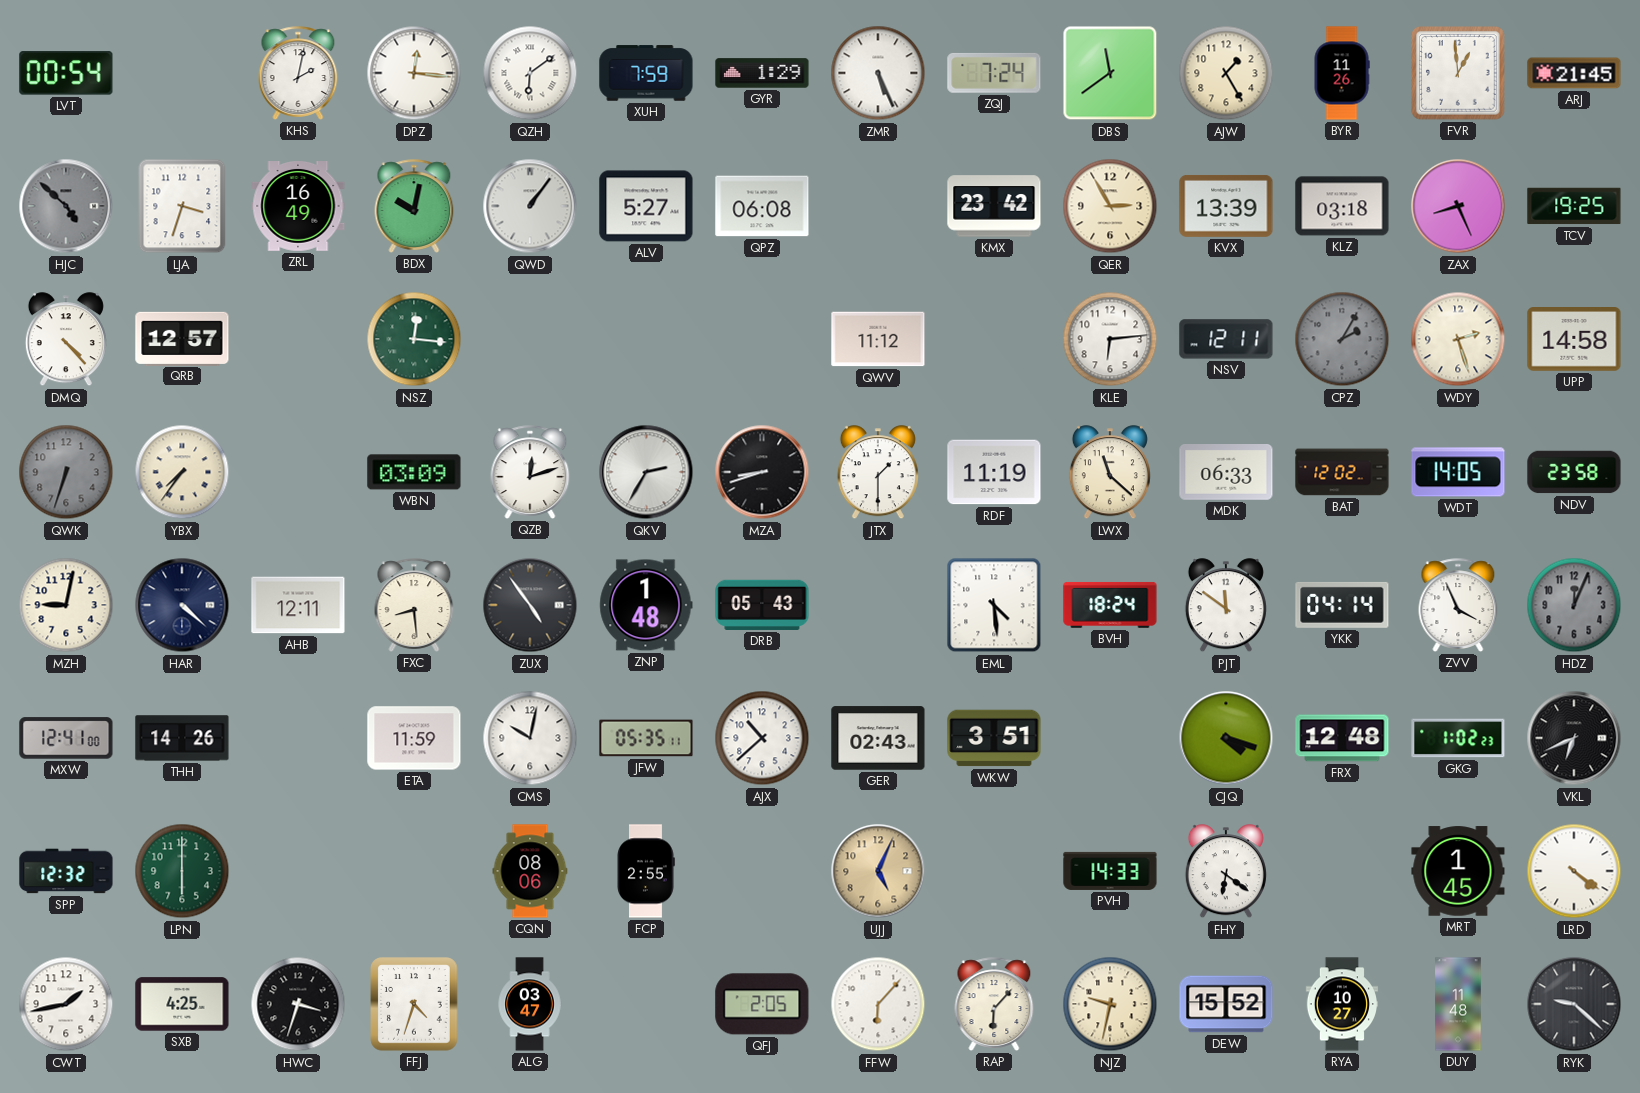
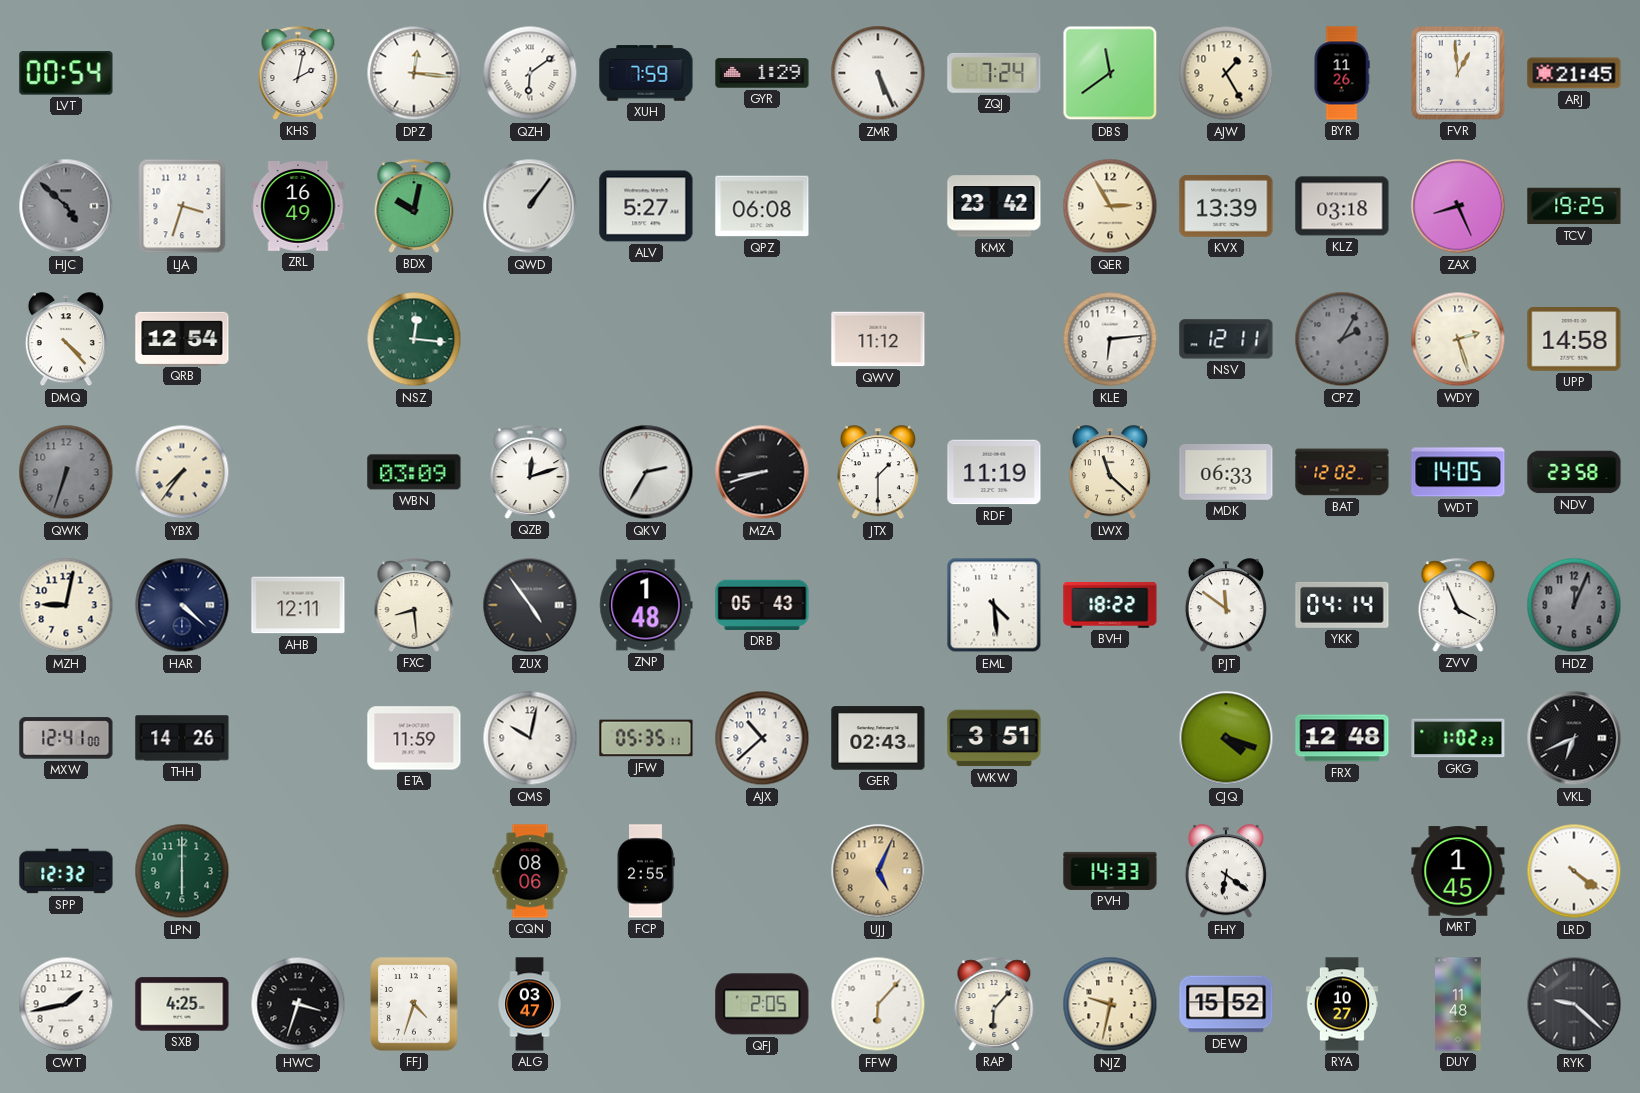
QRB: 12:57 -> 12:54
BVH: 18:24 -> 18:22
